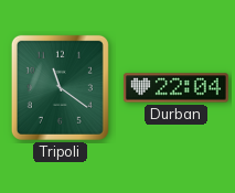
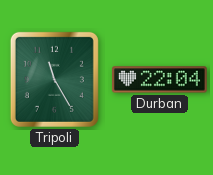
Tripoli: 11:21 -> 11:25
